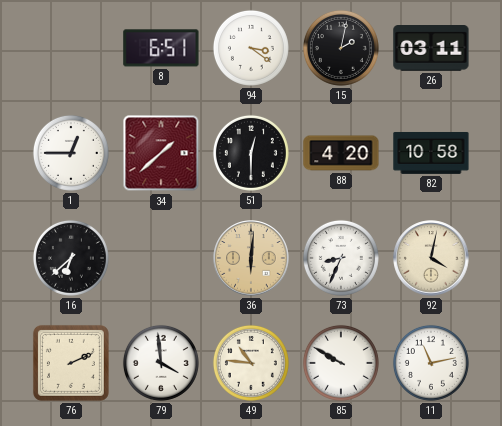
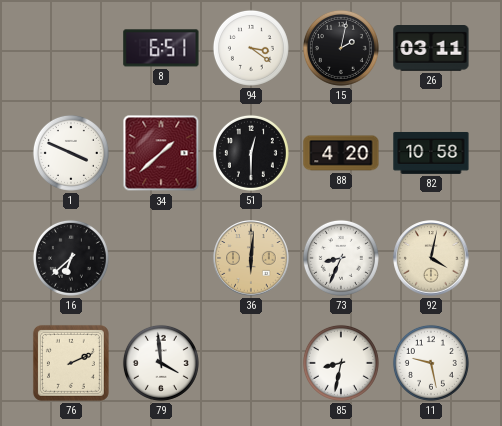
1: 12:45 -> 3:49
49: 10:46 -> none
85: 9:50 -> 8:32
11: 11:13 -> 9:28
